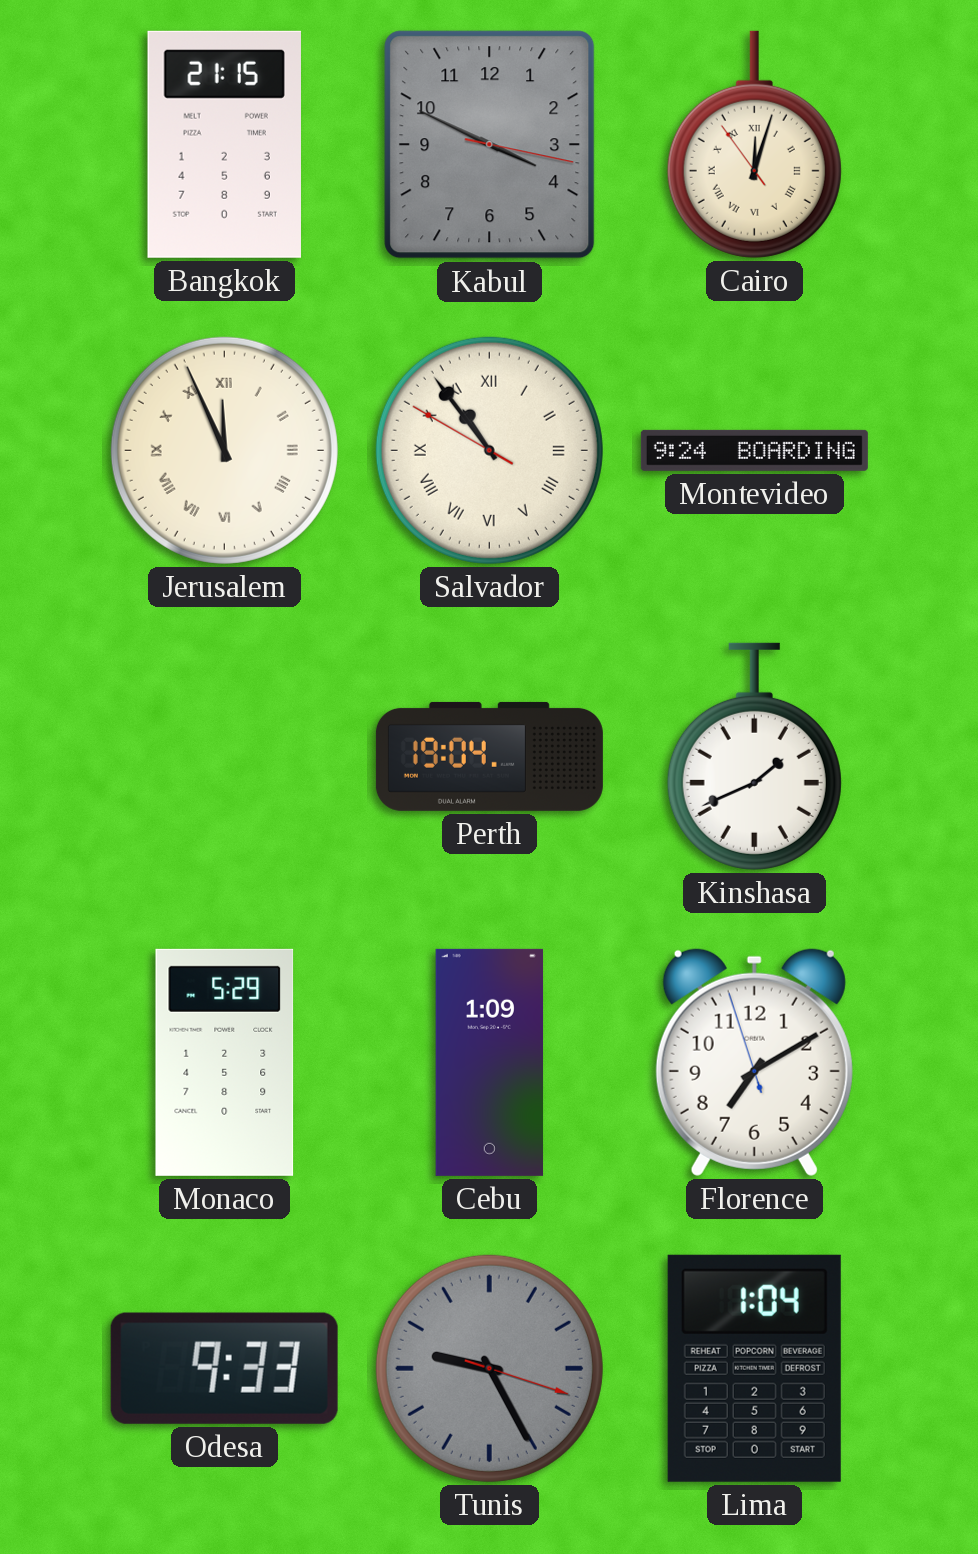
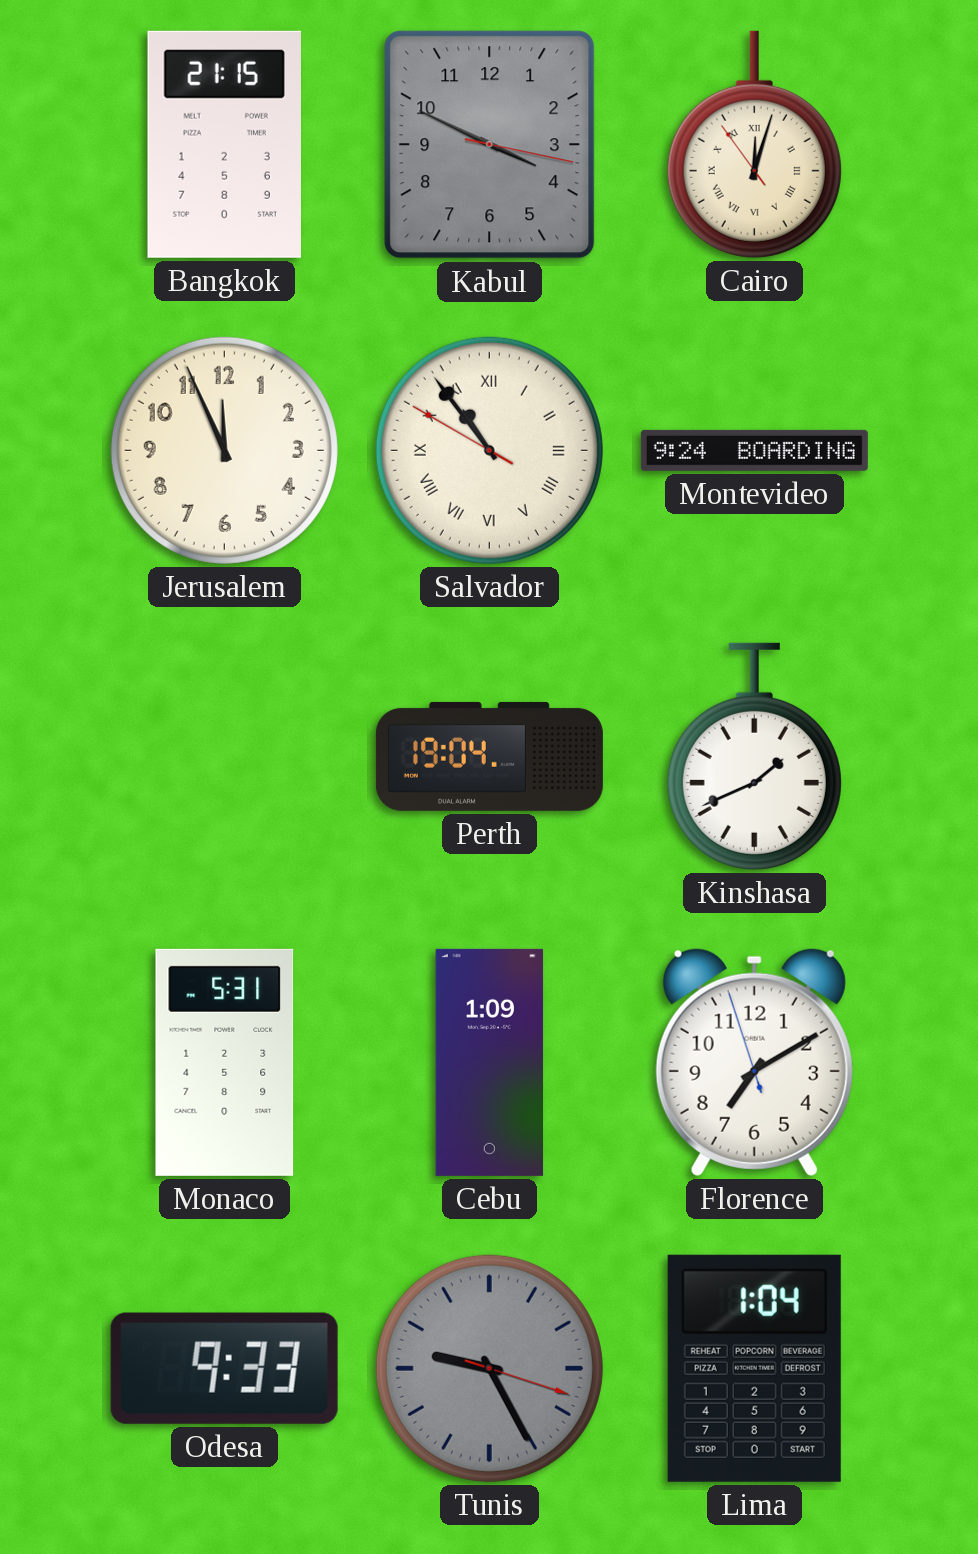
Jerusalem numerals: Roman -> Arabic
Monaco: 5:29 -> 5:31
